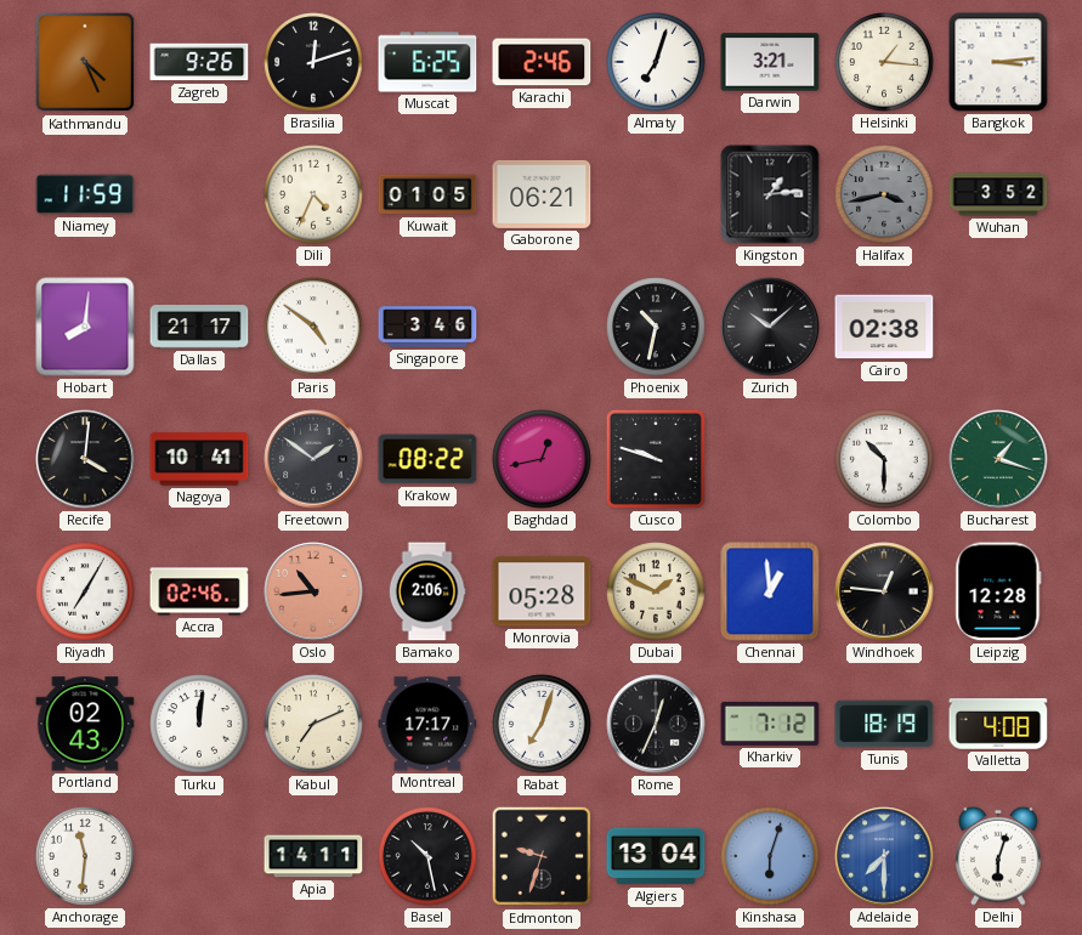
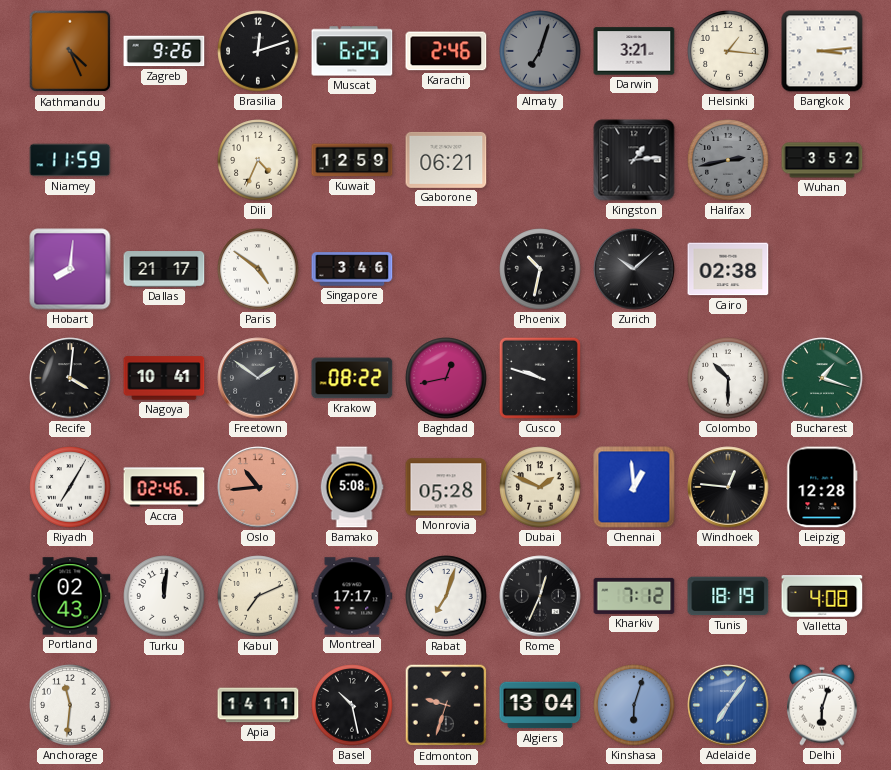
Almaty dial: white -> grey
Kuwait: 01:05 -> 12:59
Halifax: 3:43 -> 2:43
Bamako: 2:06 -> 5:08
Adelaide: 7:30 -> 7:06
